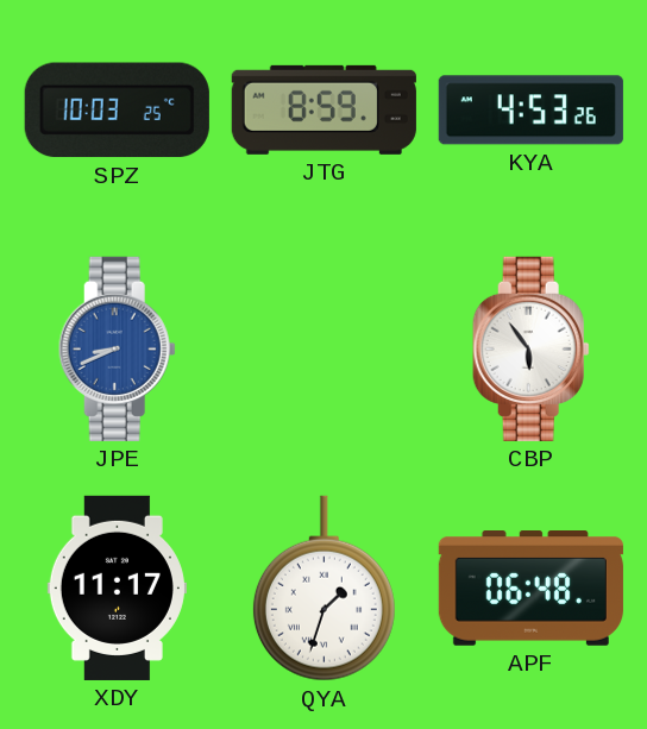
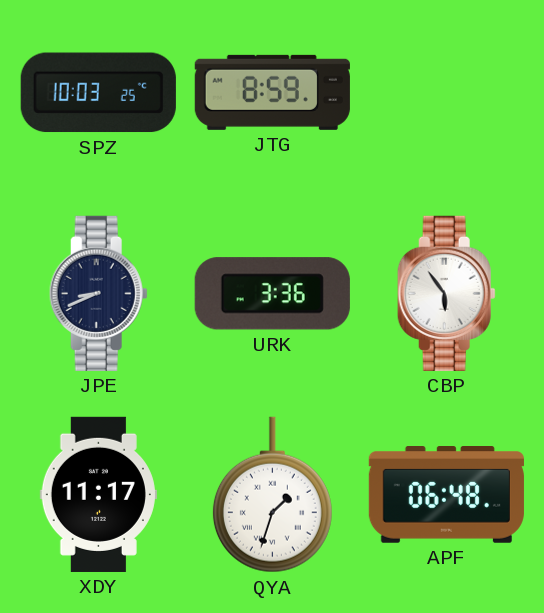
KYA: 4:53 -> none
JPE dial: blue -> navy
URK: none -> 3:36
